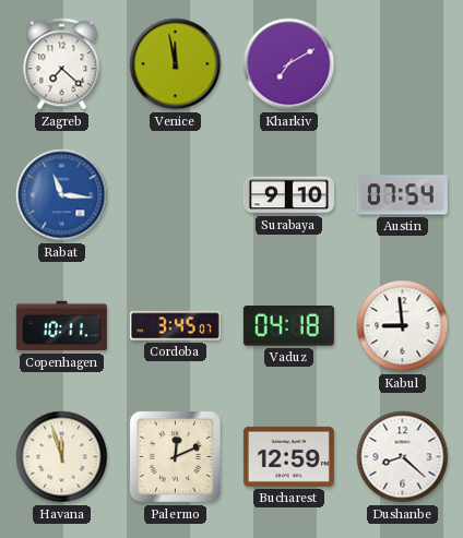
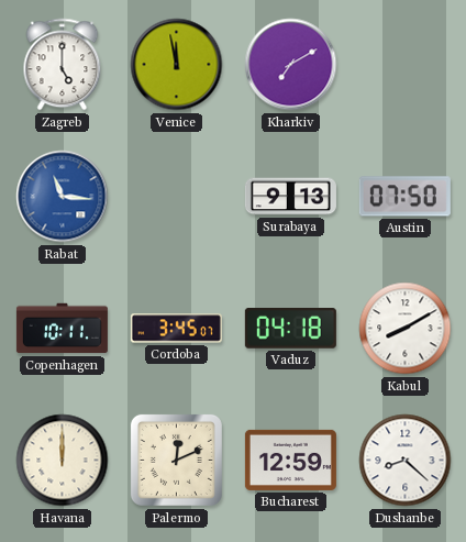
Zagreb: 7:22 -> 5:00
Surabaya: 9:10 -> 9:13
Austin: 07:54 -> 07:50
Kabul: 8:59 -> 8:10
Havana: 11:57 -> 12:00
